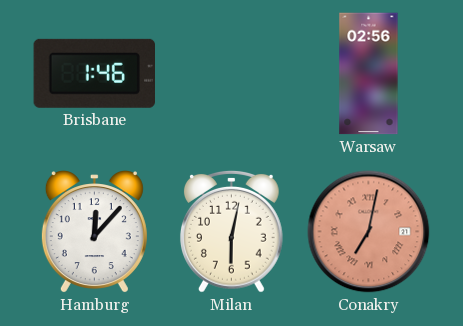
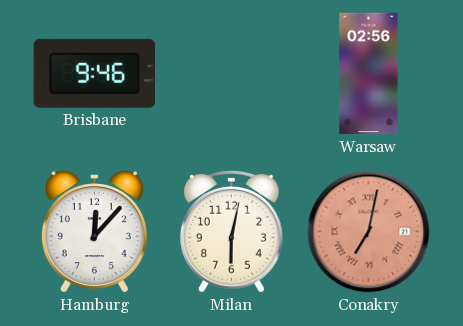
Brisbane: 1:46 -> 9:46
